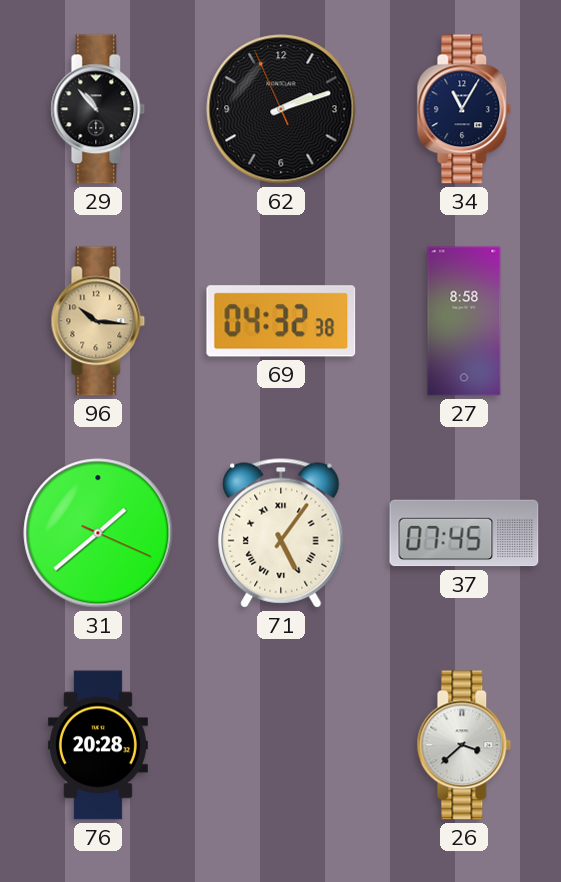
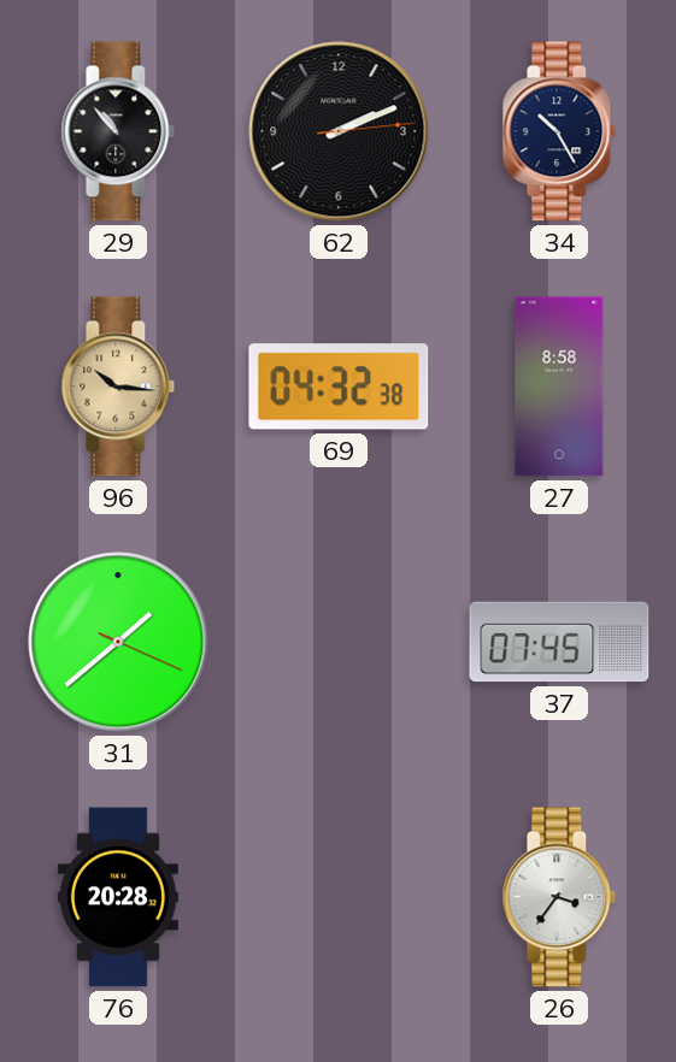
62: 2:11:56 -> 2:11:14
34: 11:05 -> 10:25
71: 5:06 -> none
26: 3:38 -> 3:36
